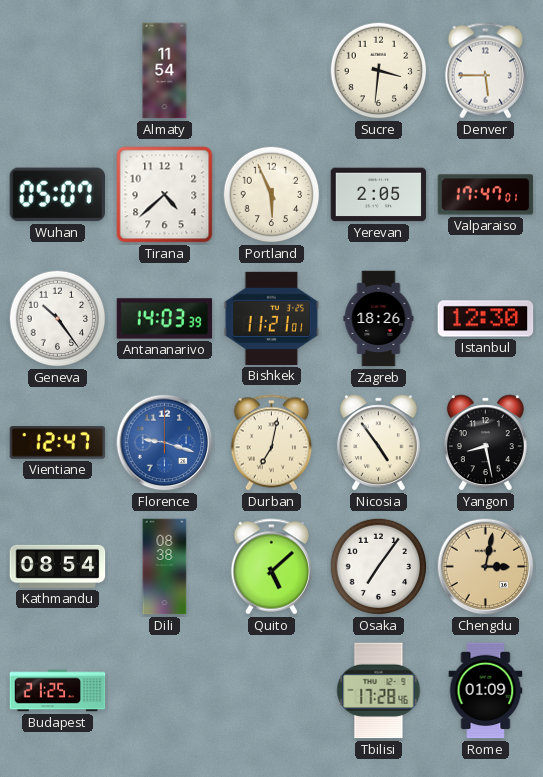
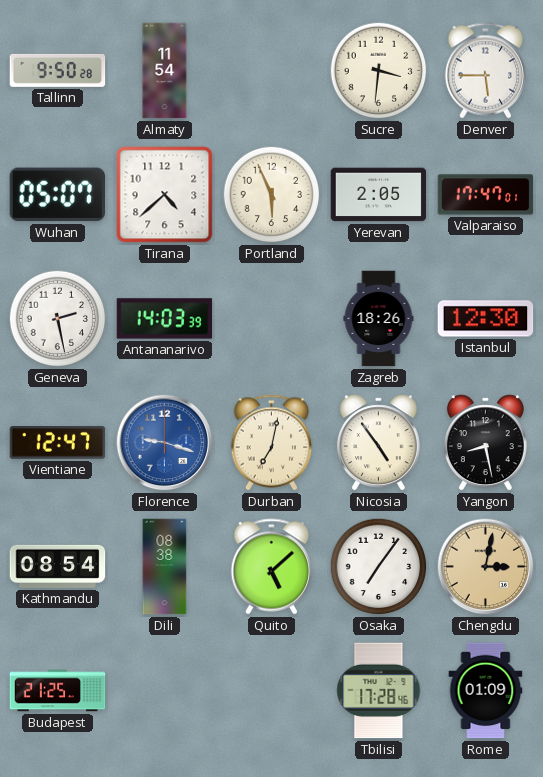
Tallinn: none -> 9:50
Geneva: 10:24 -> 2:28
Bishkek: 11:21 -> none
